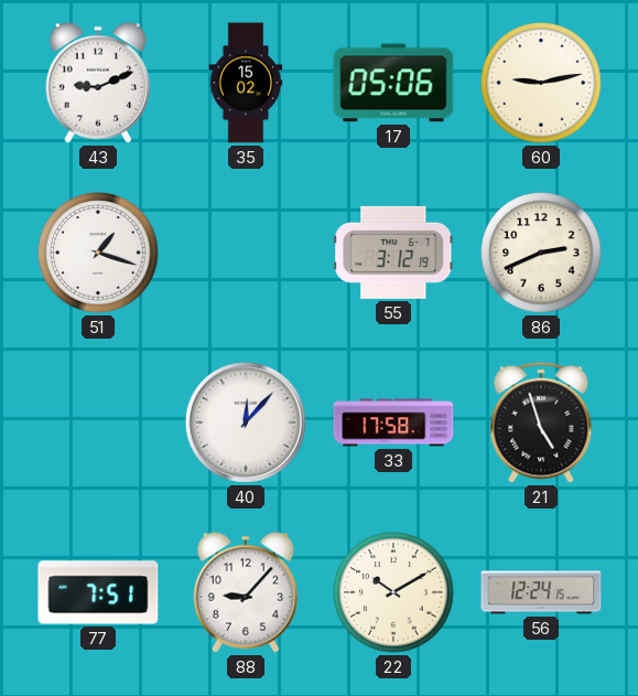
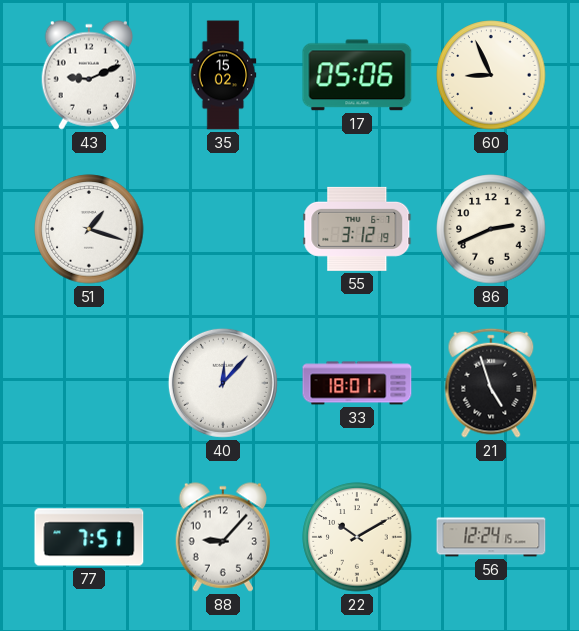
60: 9:13 -> 8:56
33: 17:58 -> 18:01
